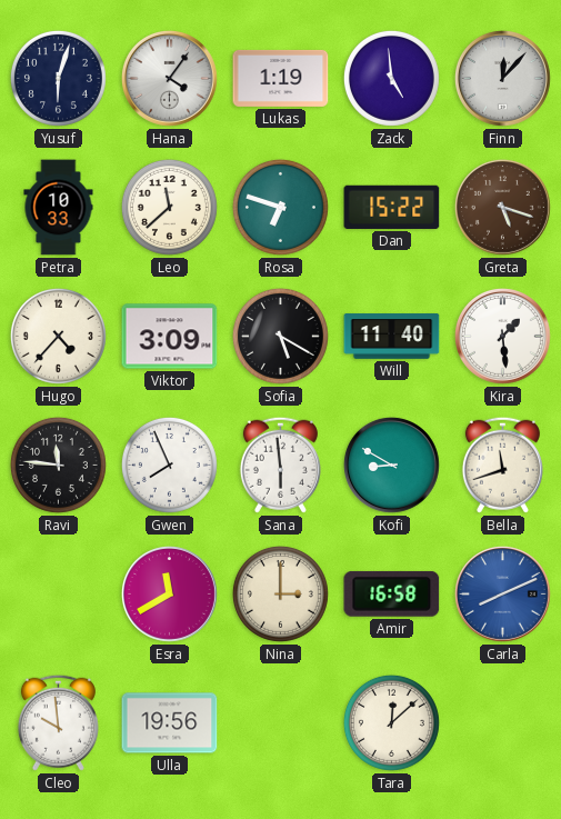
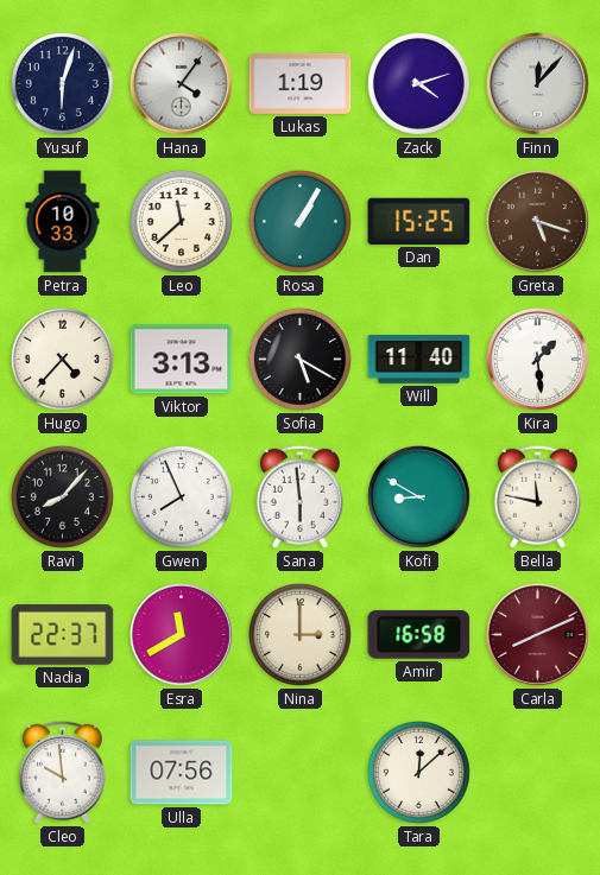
Zack: 4:59 -> 4:12
Rosa: 6:48 -> 1:05
Dan: 15:22 -> 15:25
Viktor: 3:09 -> 3:13
Ravi: 11:46 -> 8:07
Bella: 11:42 -> 11:47
Nadia: none -> 22:37
Carla dial: blue -> burgundy
Ulla: 19:56 -> 07:56
